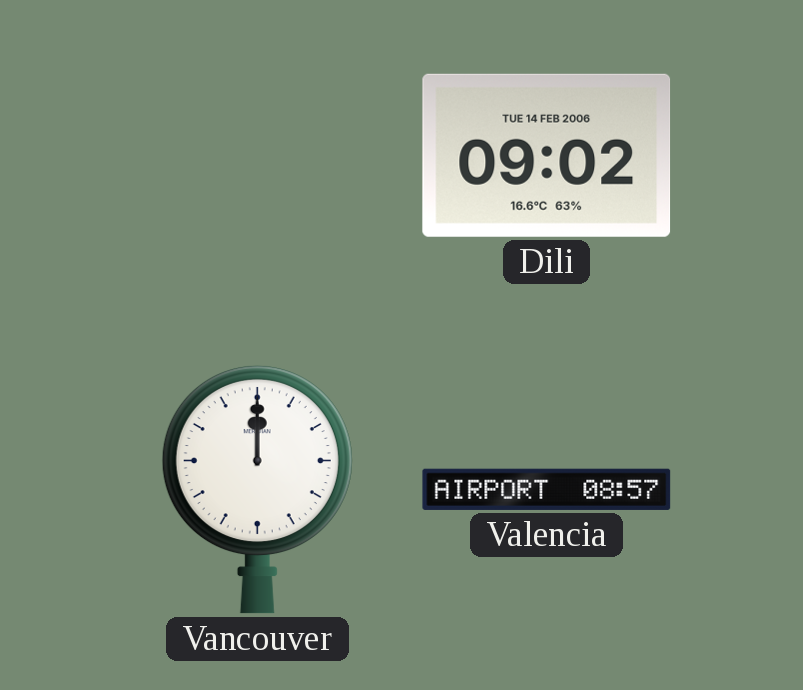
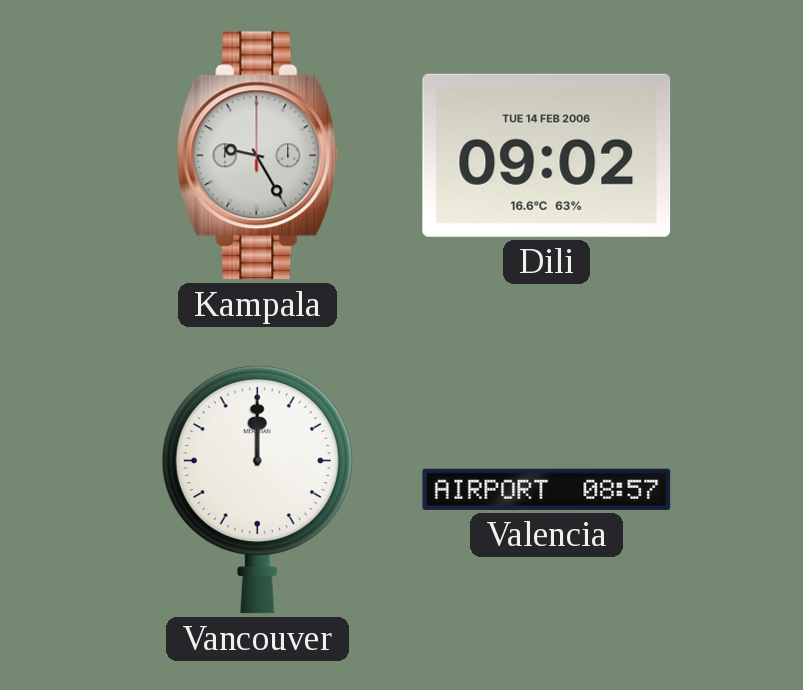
Kampala: none -> 9:25
